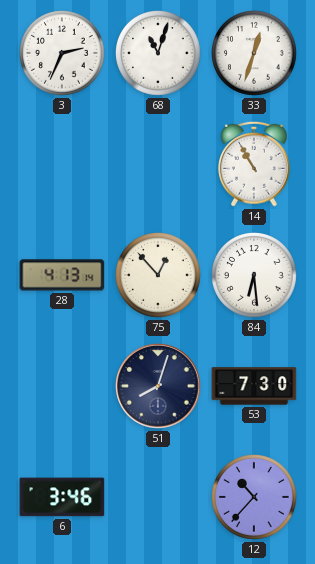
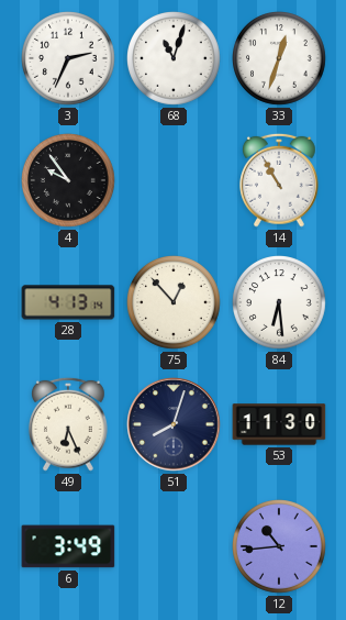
4: none -> 9:54
49: none -> 6:26
53: 7:30 -> 11:30
6: 3:46 -> 3:49
12: 10:37 -> 10:44
